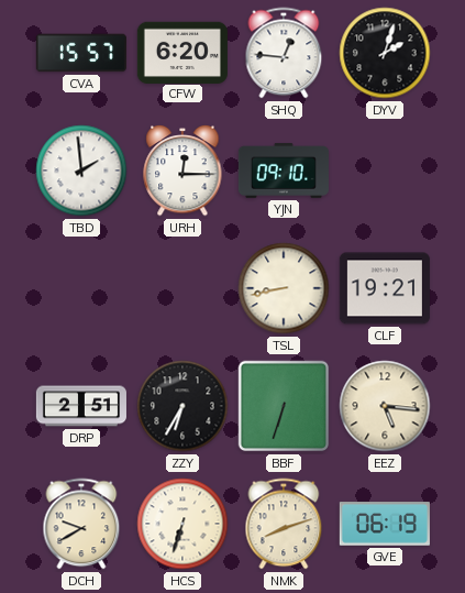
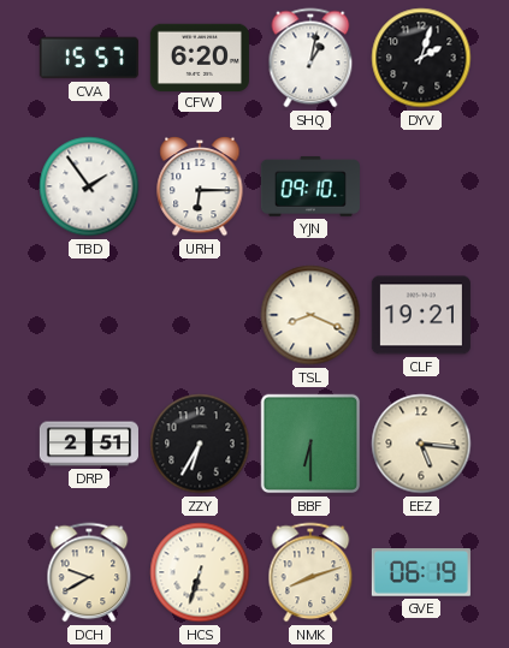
SHQ: 12:46 -> 1:02
TBD: 1:59 -> 1:54
URH: 12:15 -> 6:15
TSL: 8:43 -> 8:19
BBF: 6:33 -> 6:30
